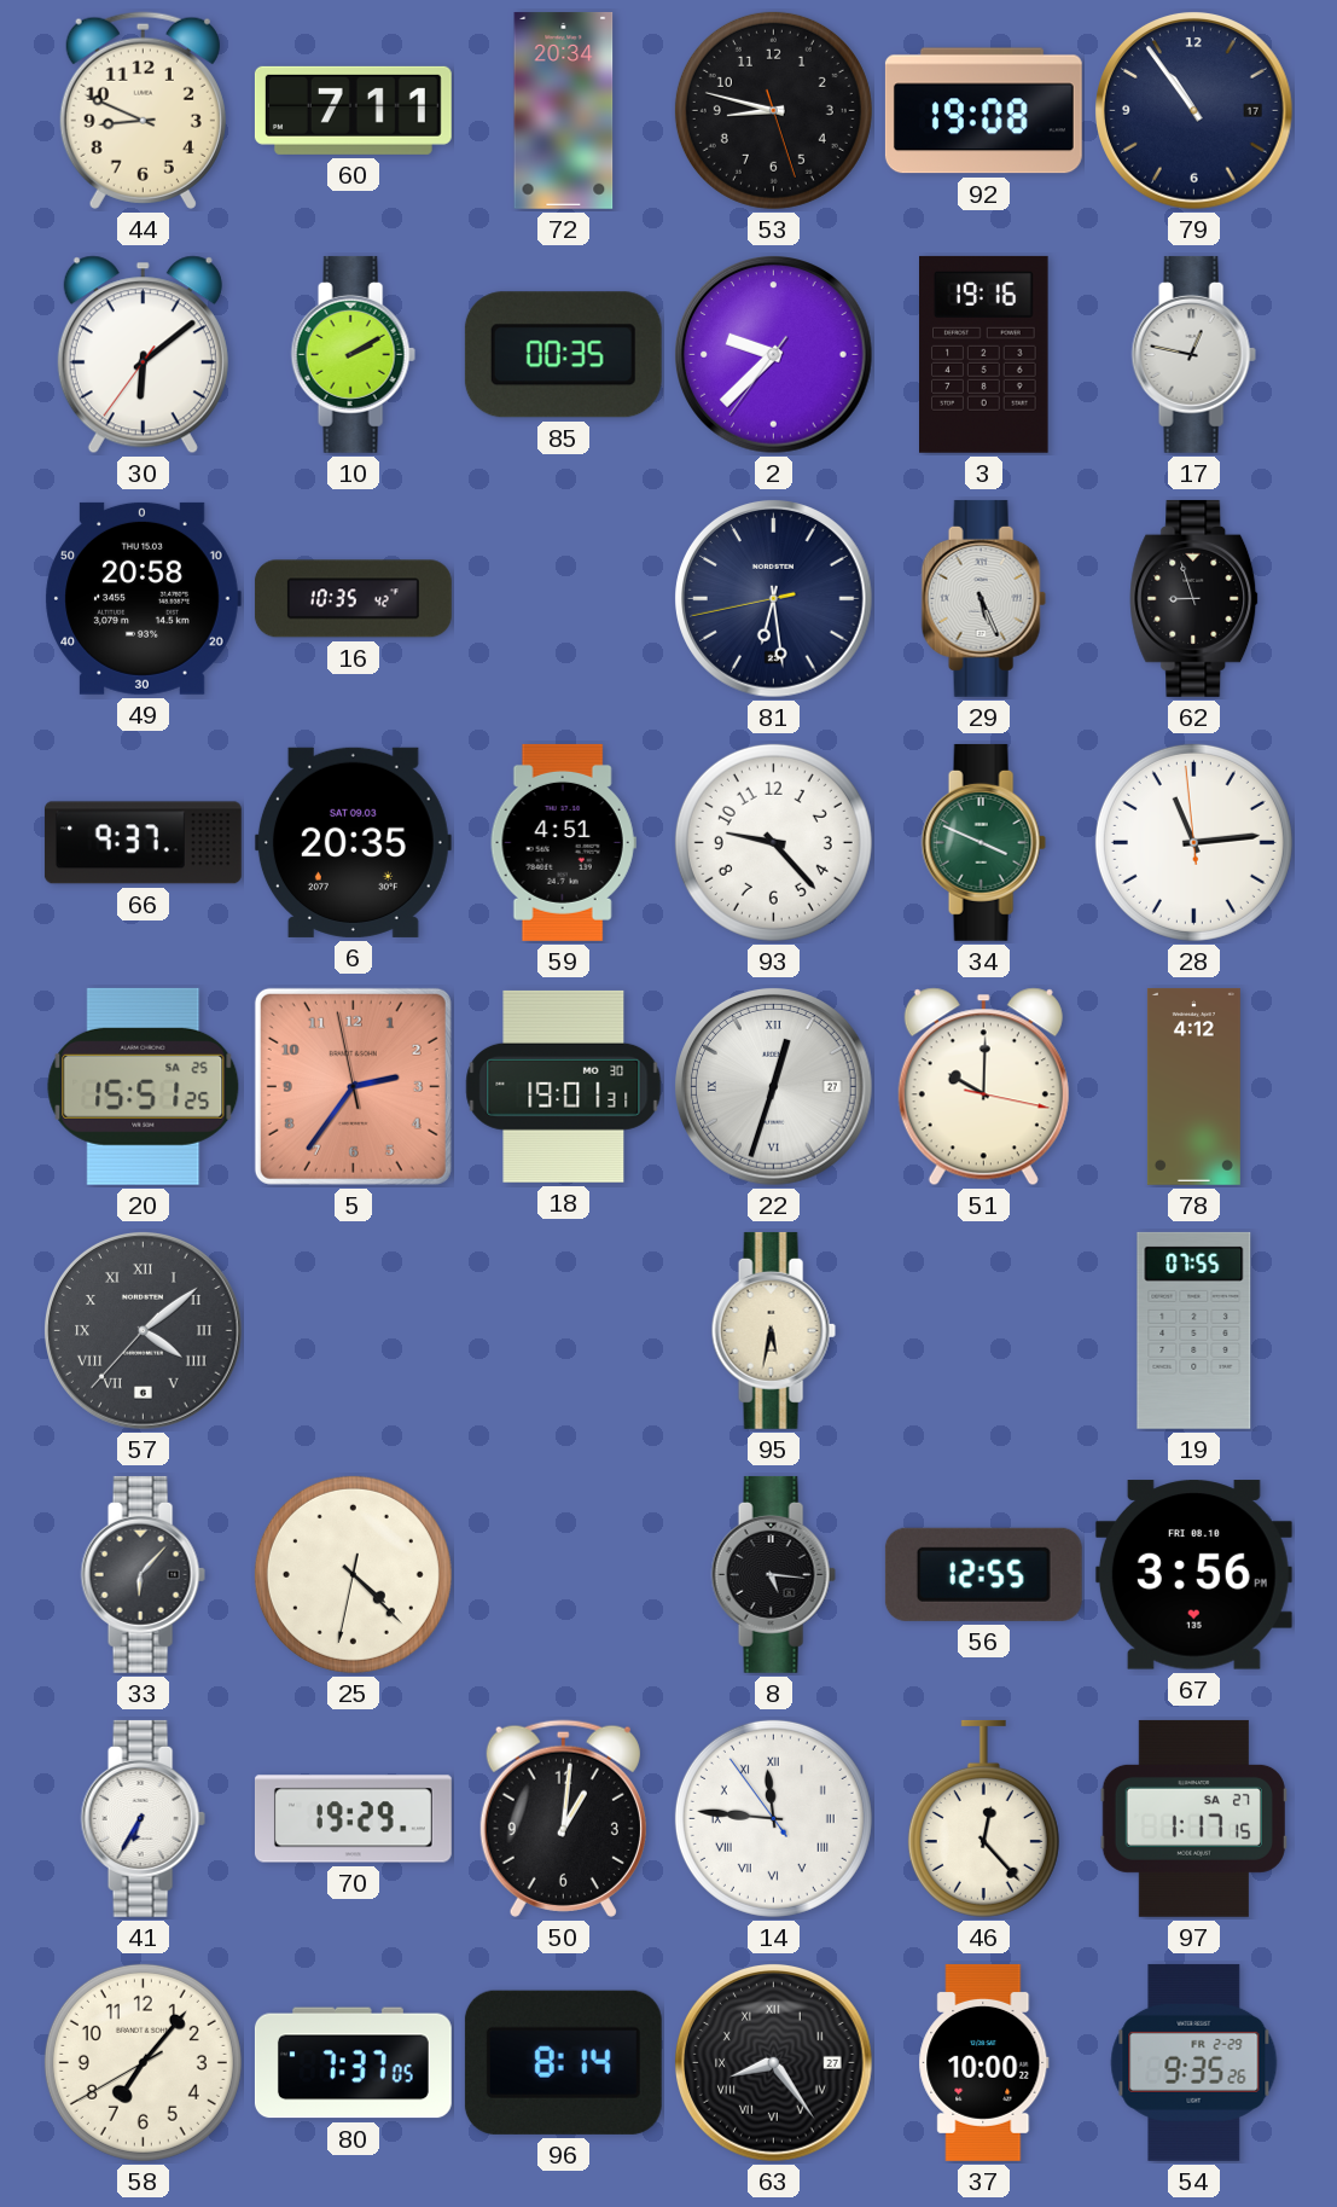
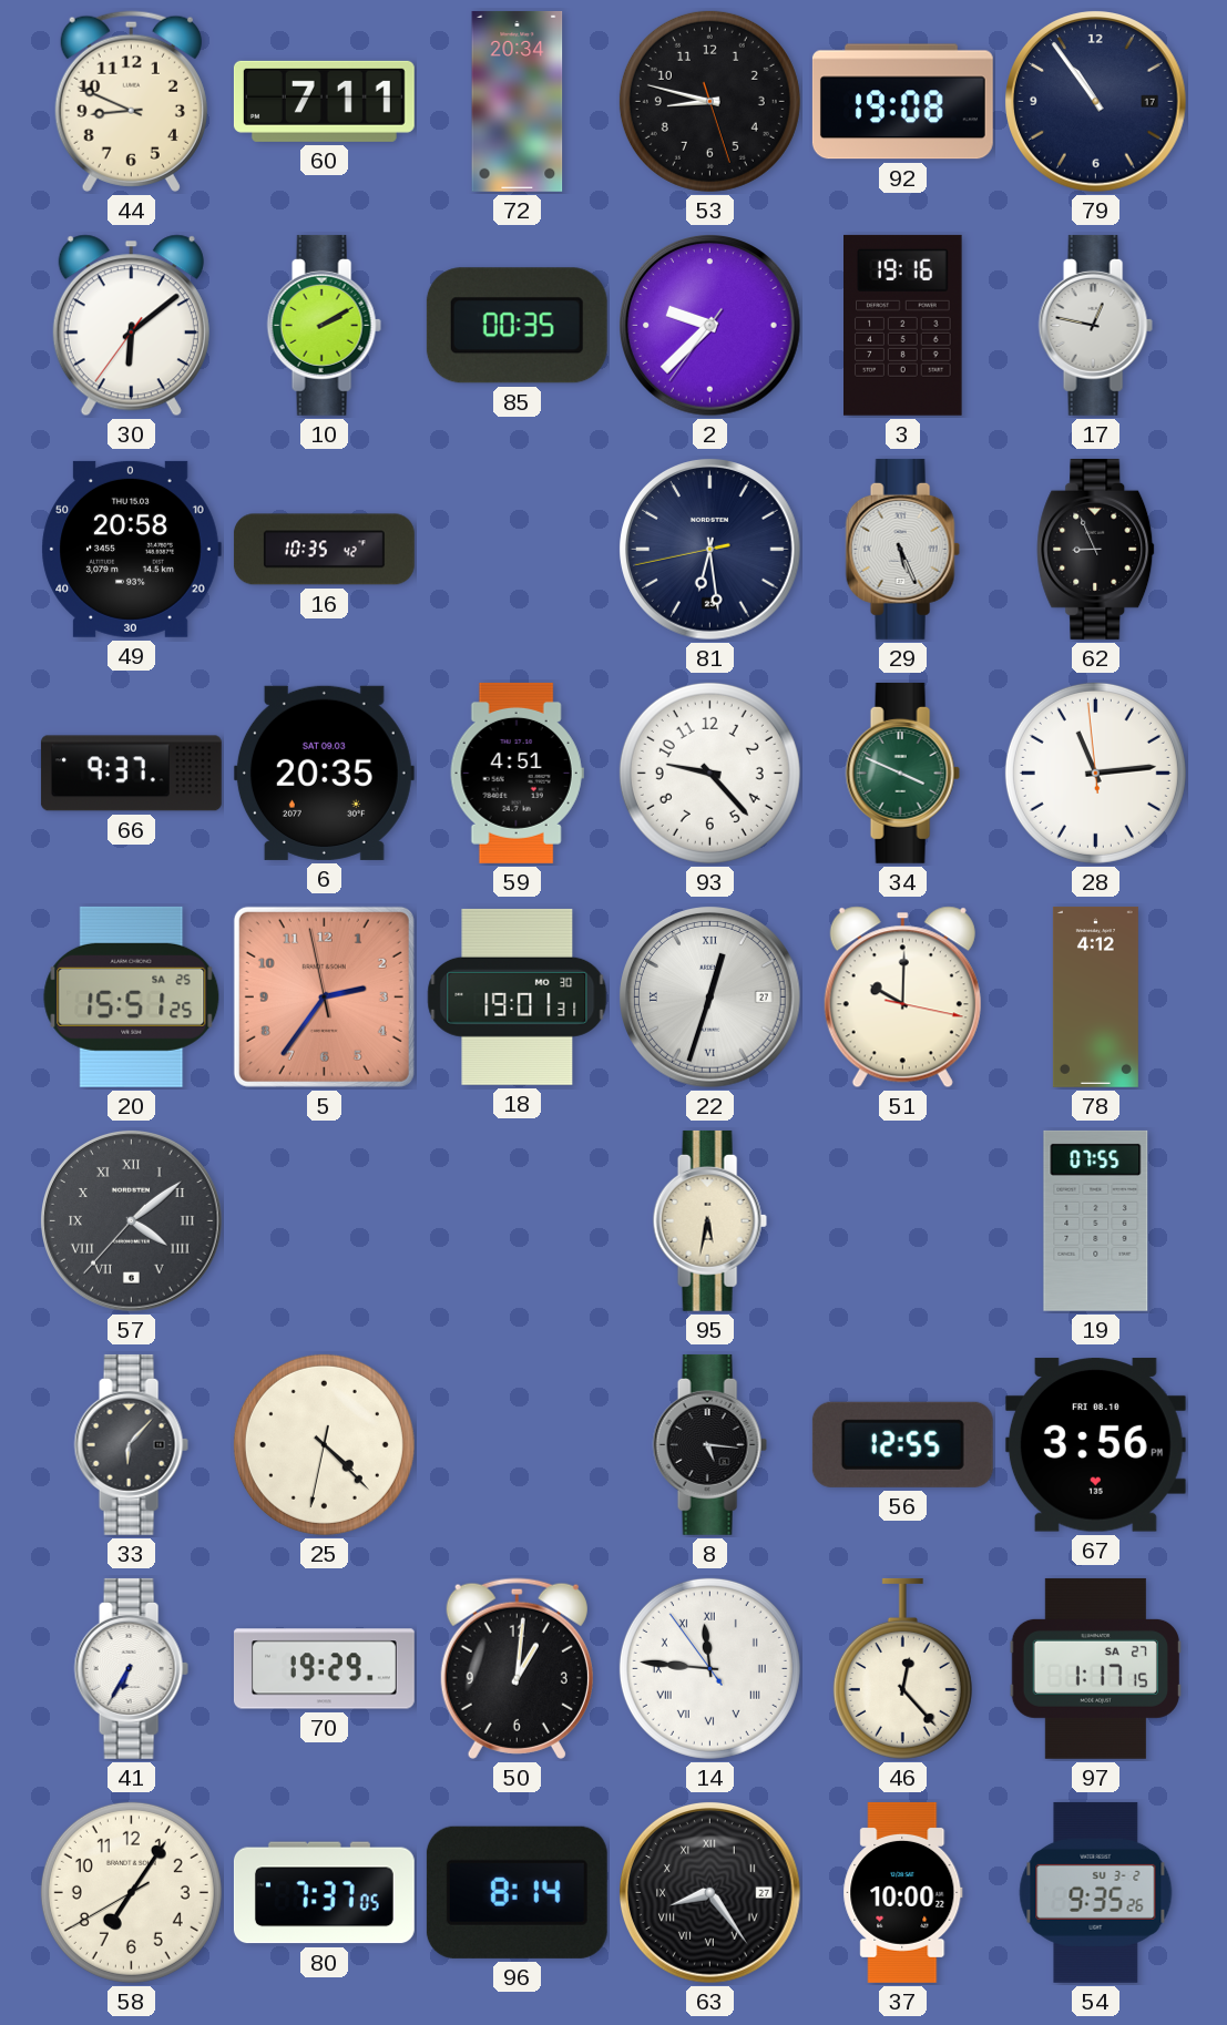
62: 8:57 -> 8:56
58: 7:06 -> 7:05
54 date: FR 2-29 -> SU 3-2
